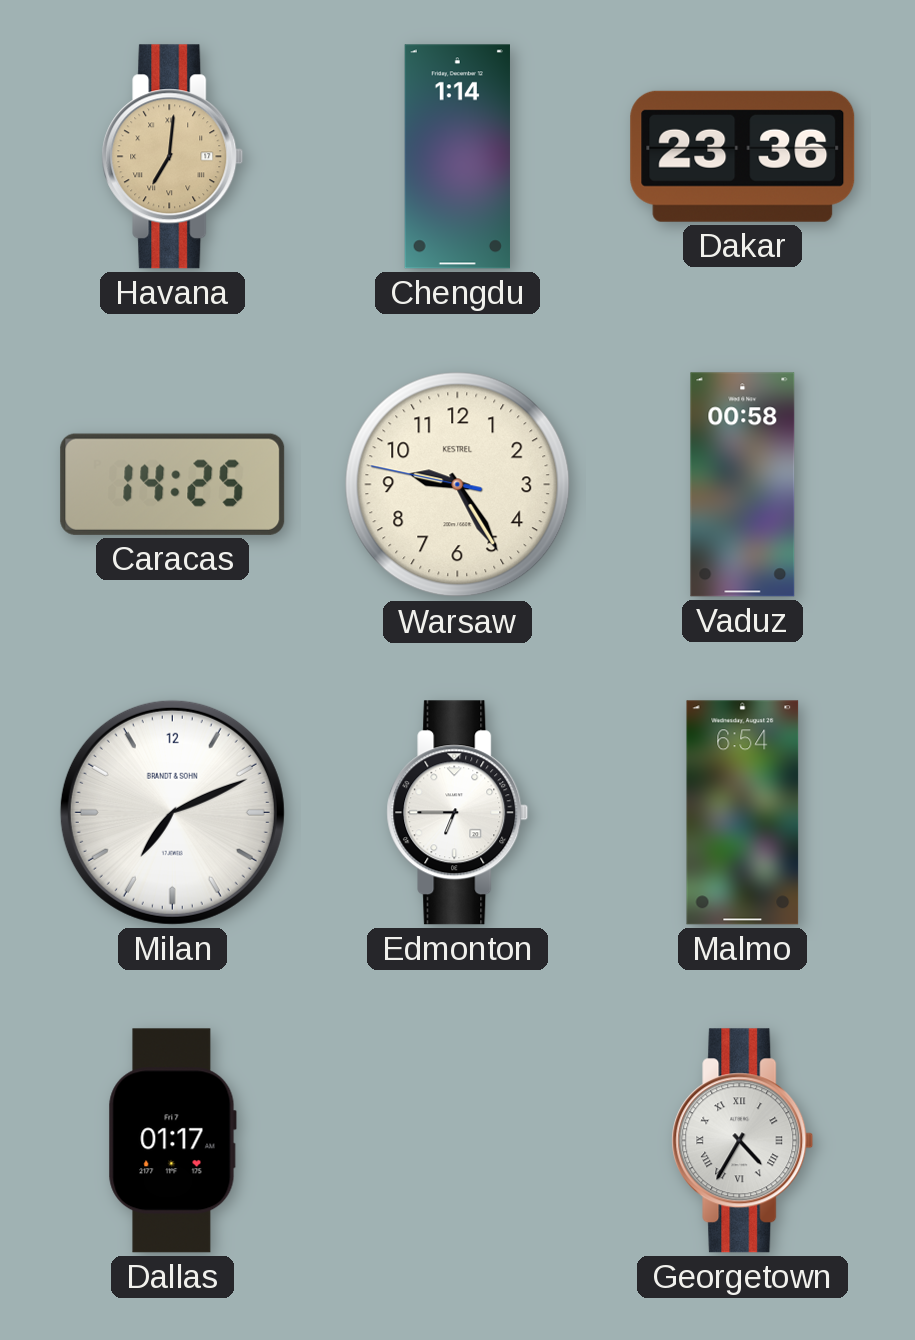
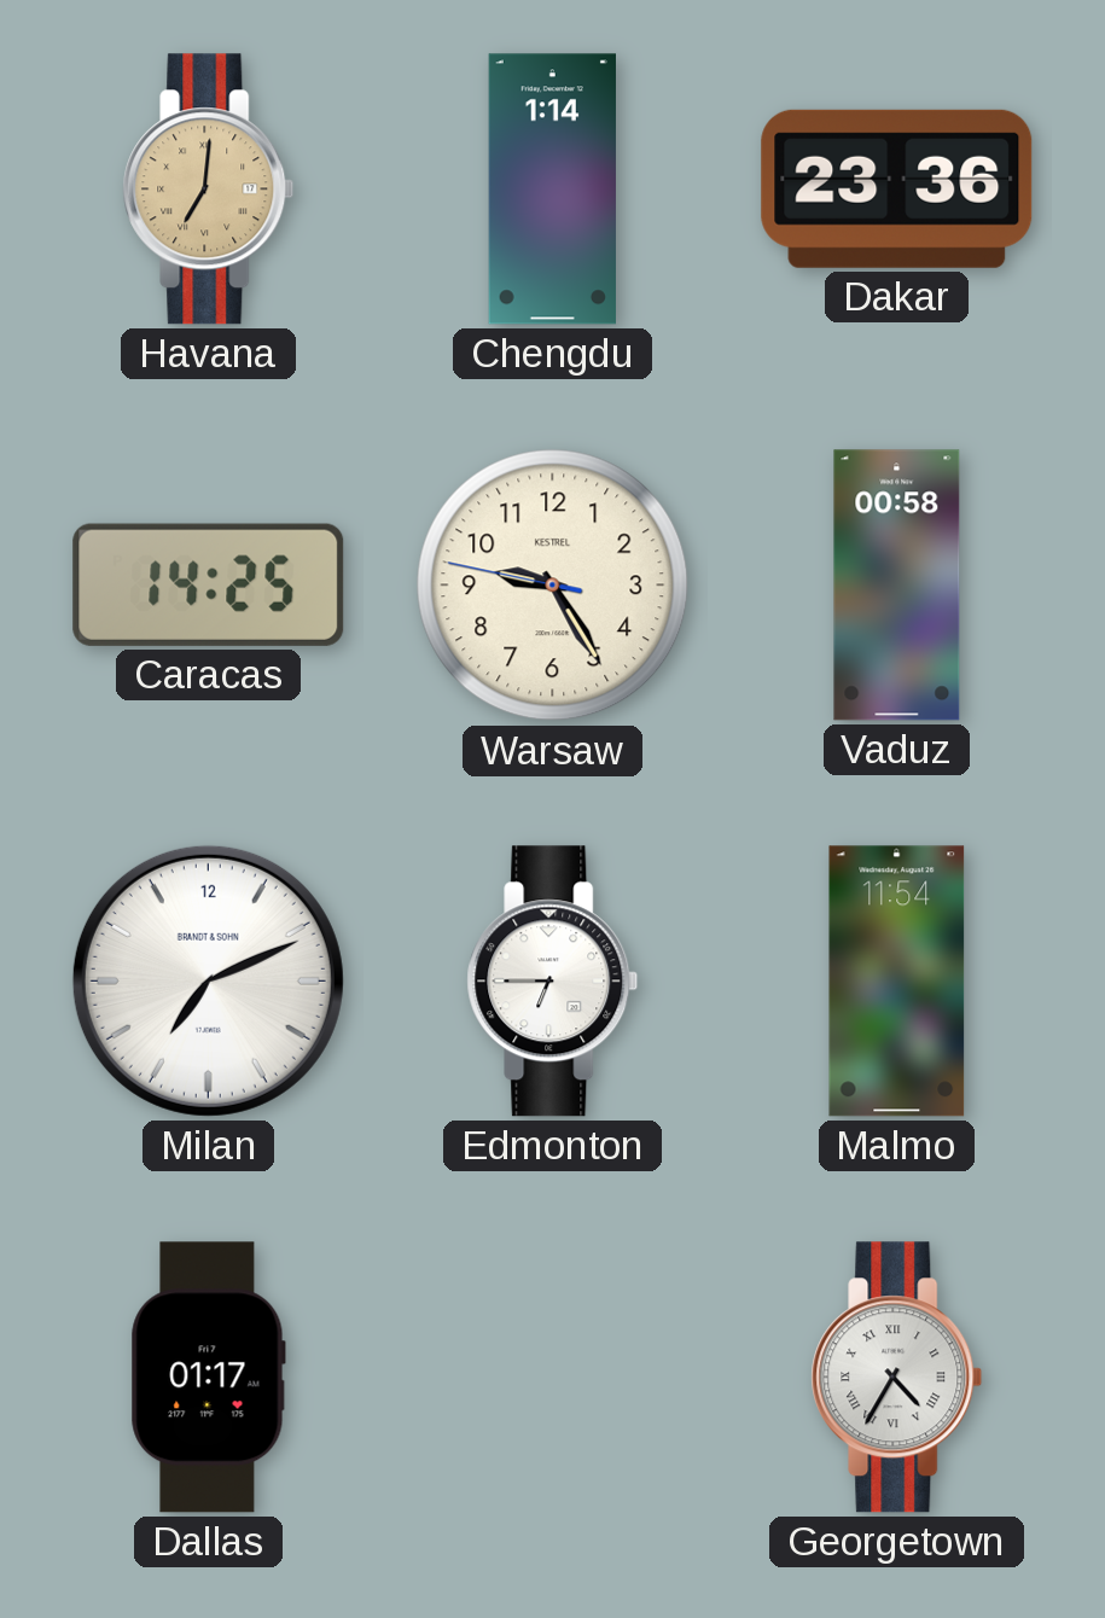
Malmo: 6:54 -> 11:54
